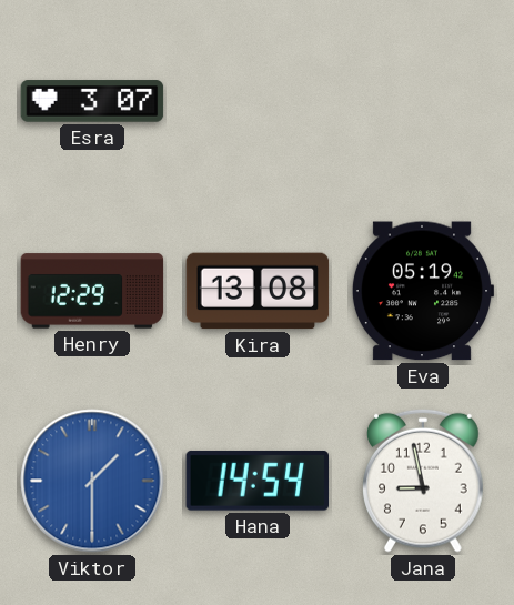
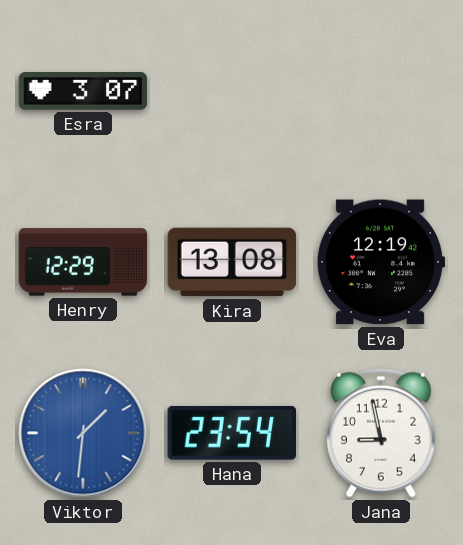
Eva: 05:19 -> 12:19
Viktor: 1:30 -> 1:31
Hana: 14:54 -> 23:54
